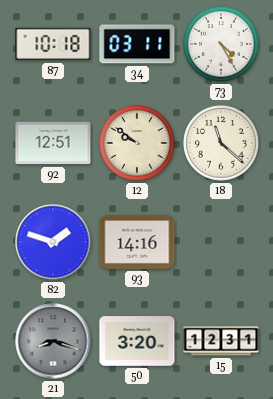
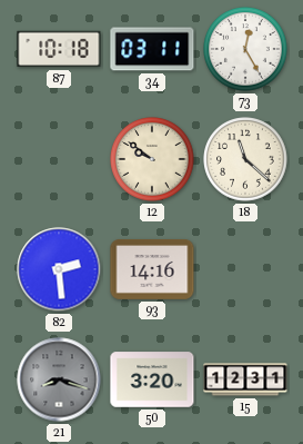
73: 4:25 -> 12:25
92: 12:51 -> none
82: 1:48 -> 2:29
